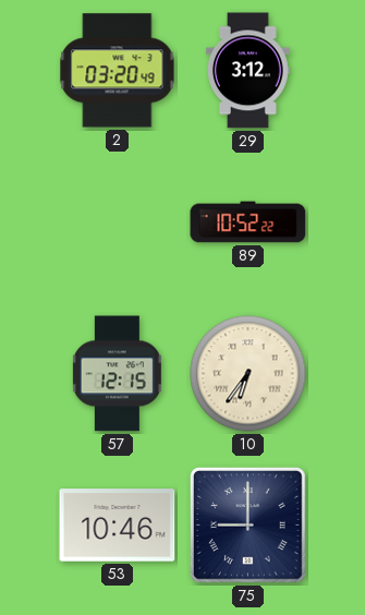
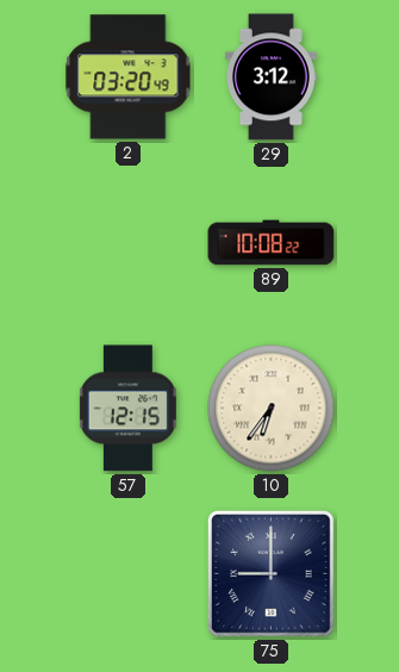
89: 10:52 -> 10:08
53: 10:46 -> none
